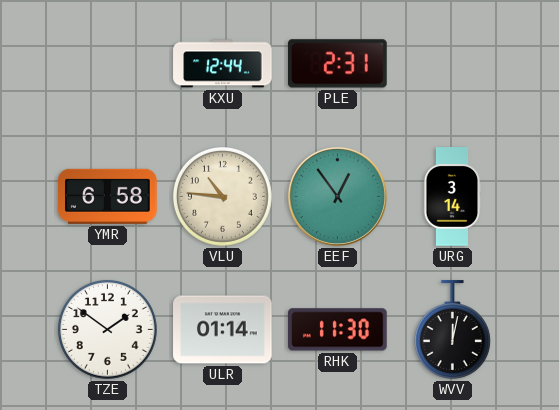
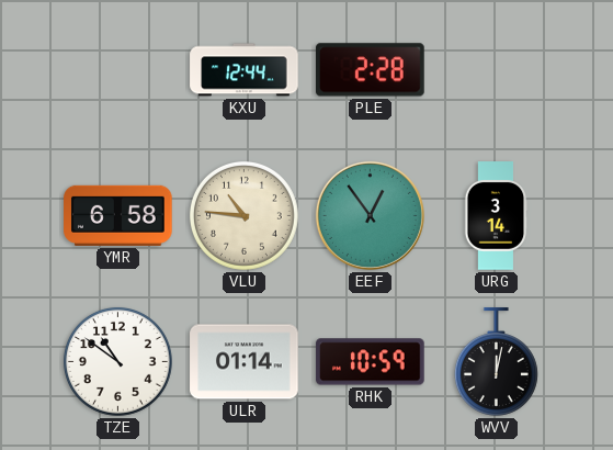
PLE: 2:31 -> 2:28
TZE: 1:51 -> 10:51
RHK: 11:30 -> 10:59
